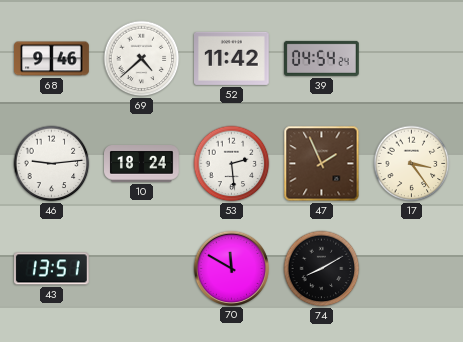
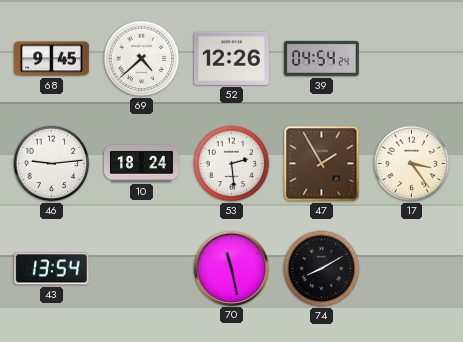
68: 9:46 -> 9:45
52: 11:42 -> 12:26
47: 1:56 -> 1:55
43: 13:51 -> 13:54
70: 11:50 -> 11:28
